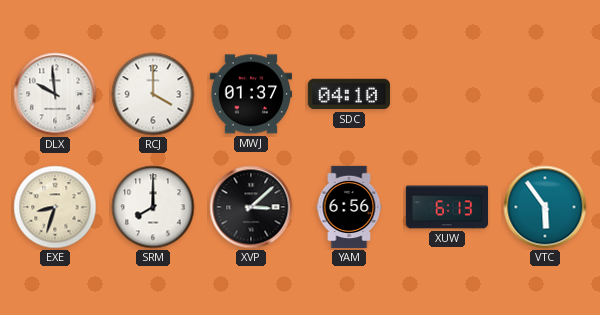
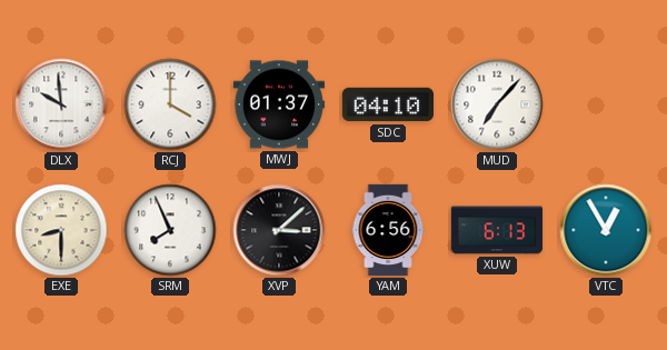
MUD: none -> 7:07
EXE: 8:33 -> 8:30
SRM: 8:00 -> 7:56
VTC: 5:54 -> 12:55
